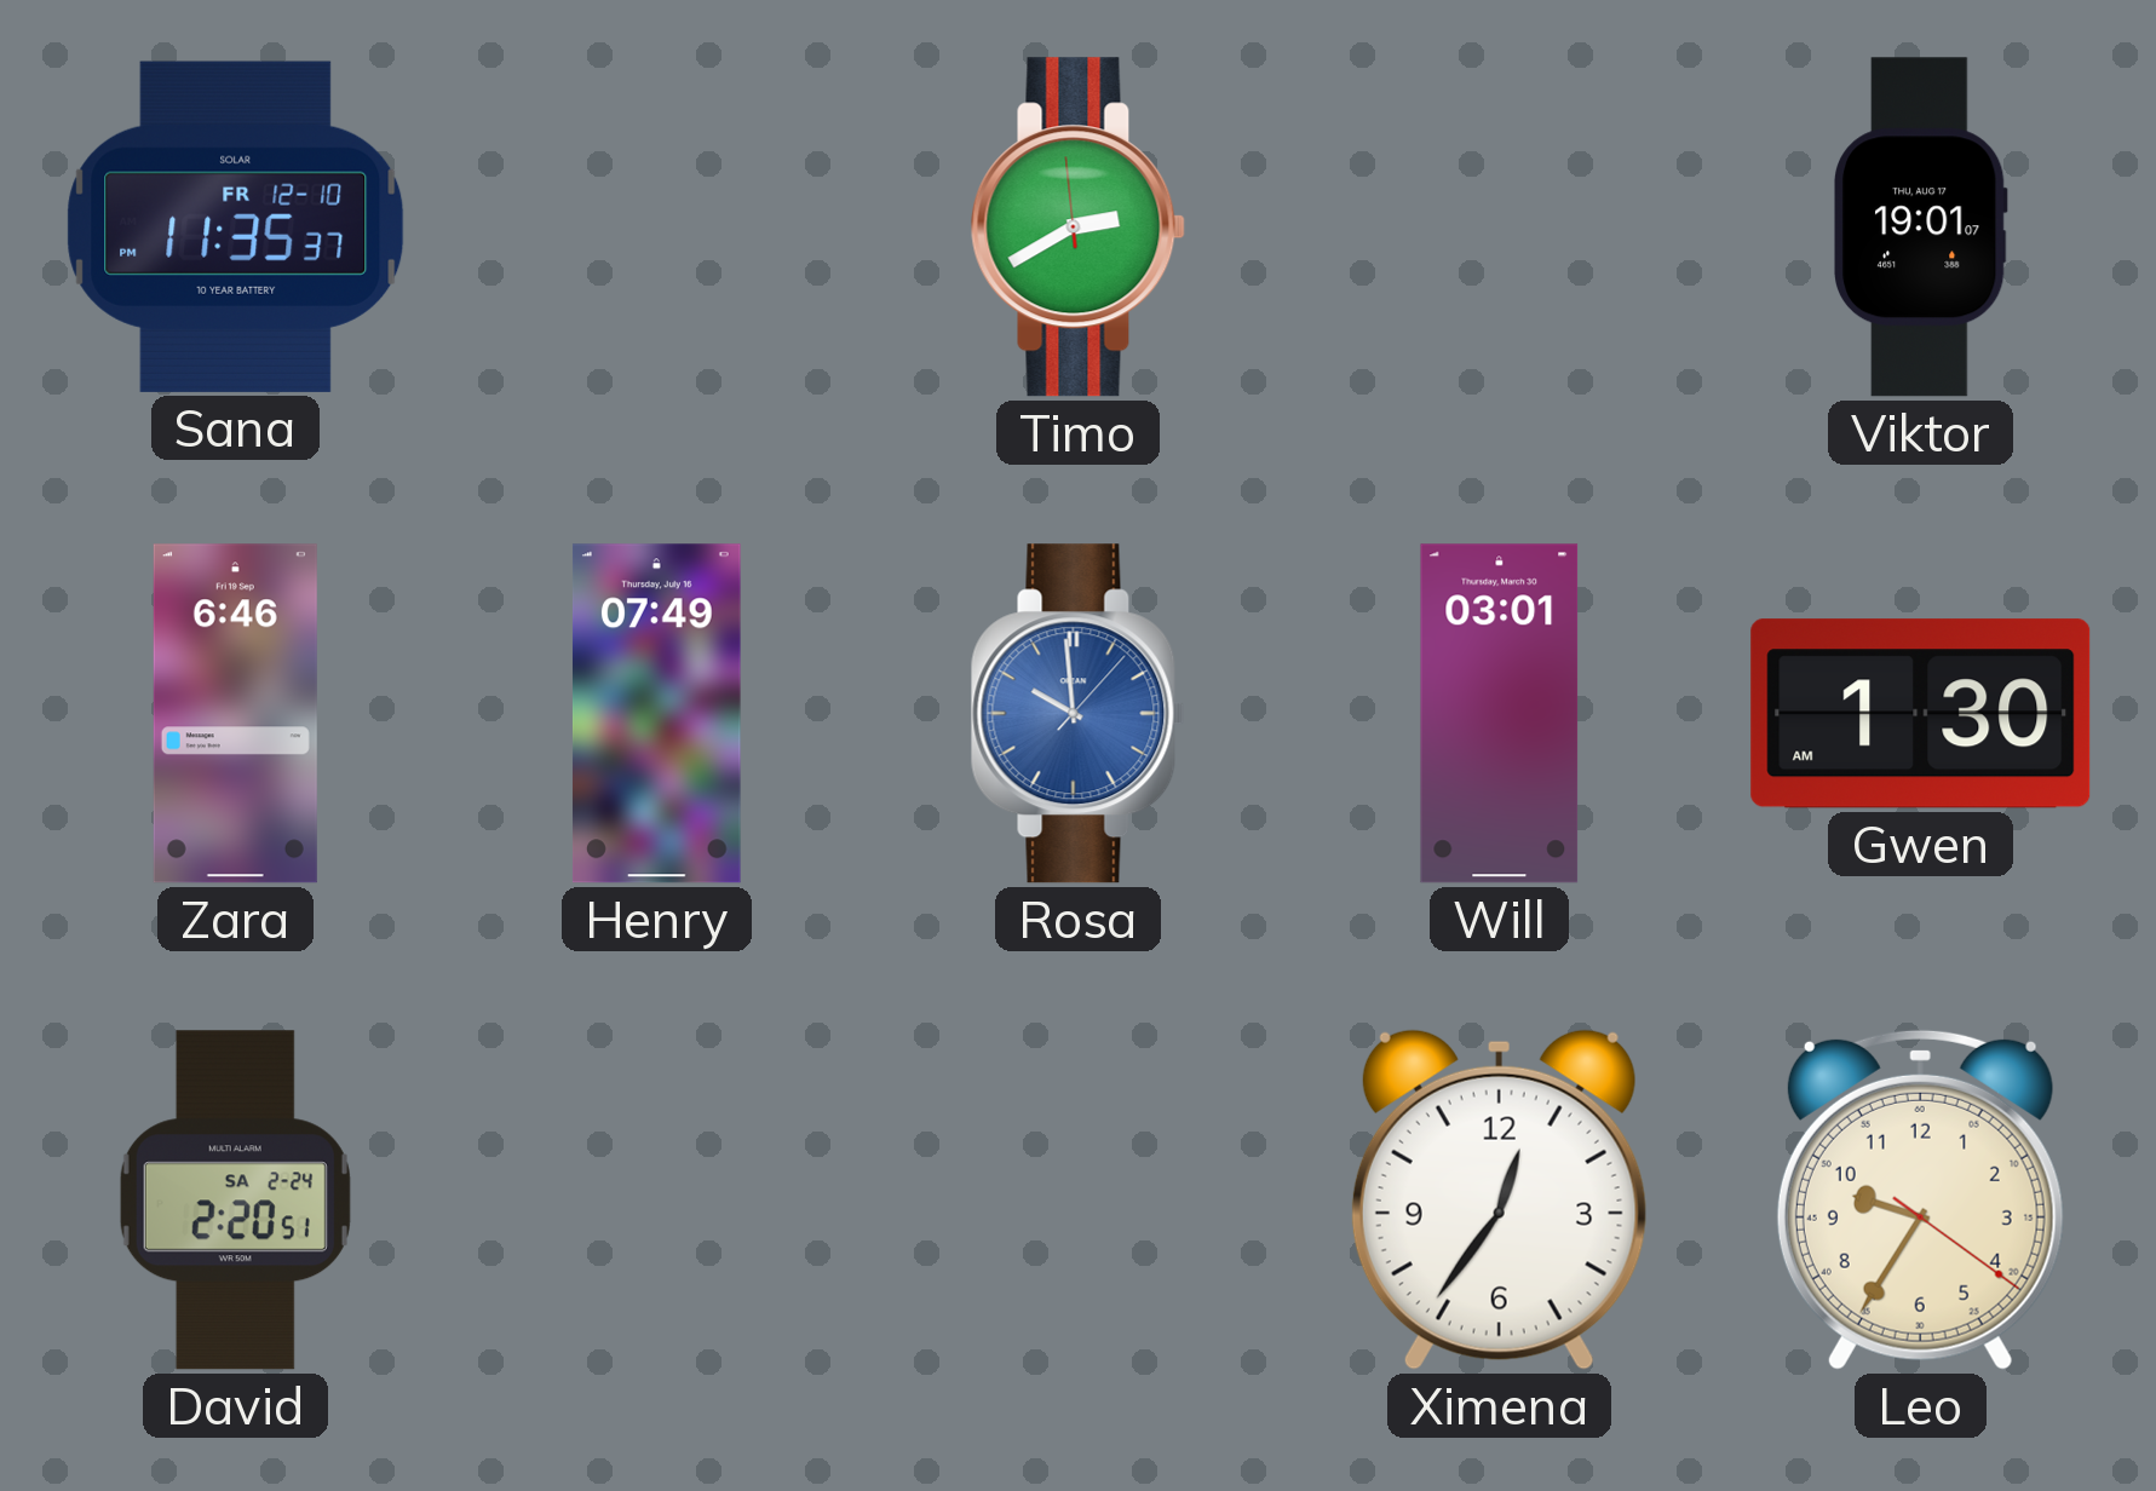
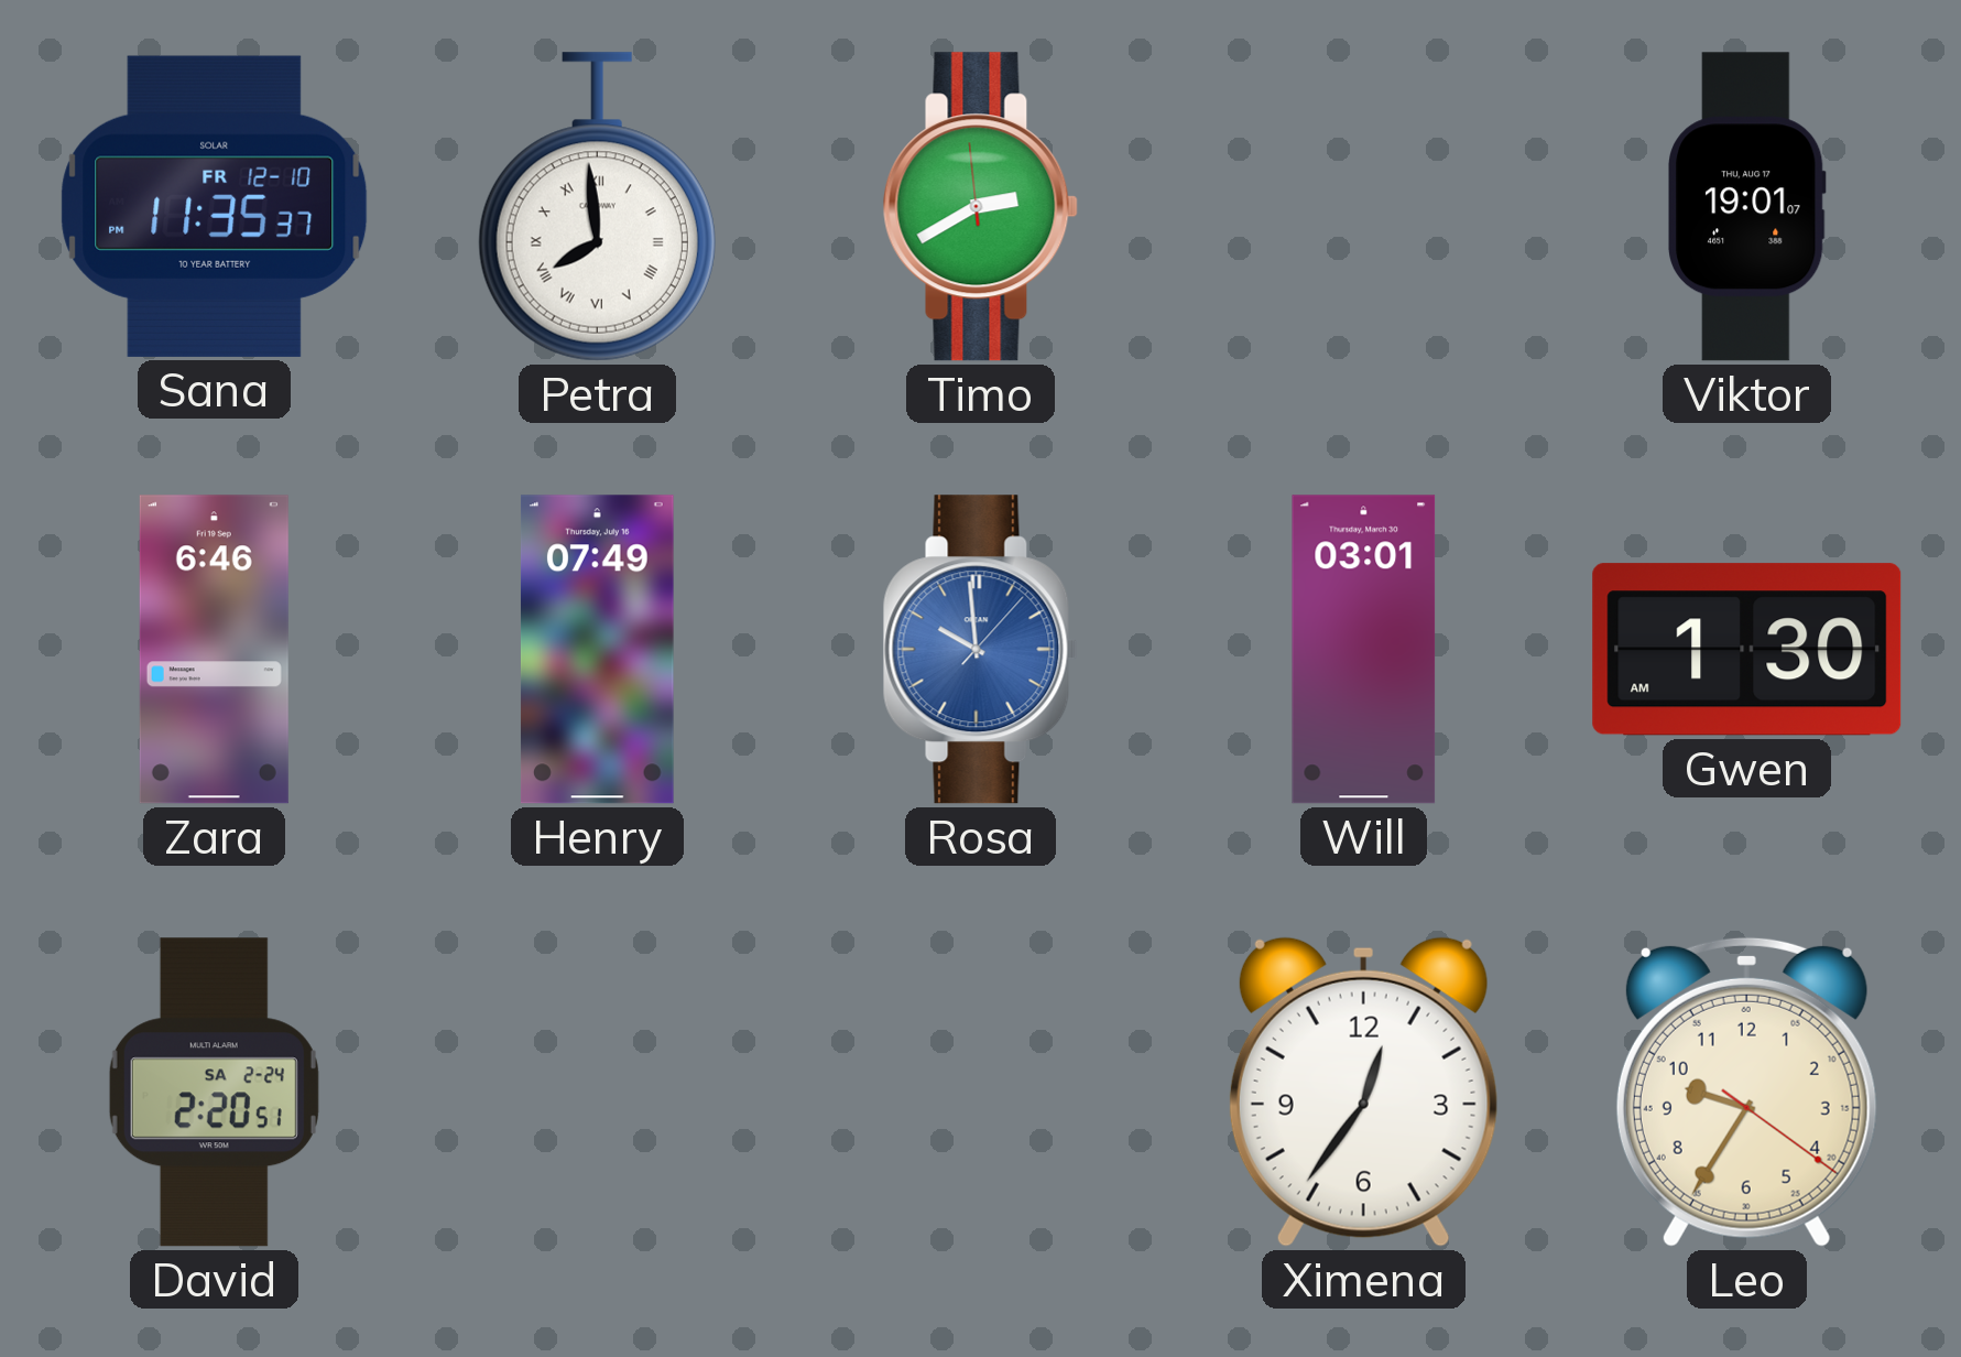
Petra: none -> 7:59
